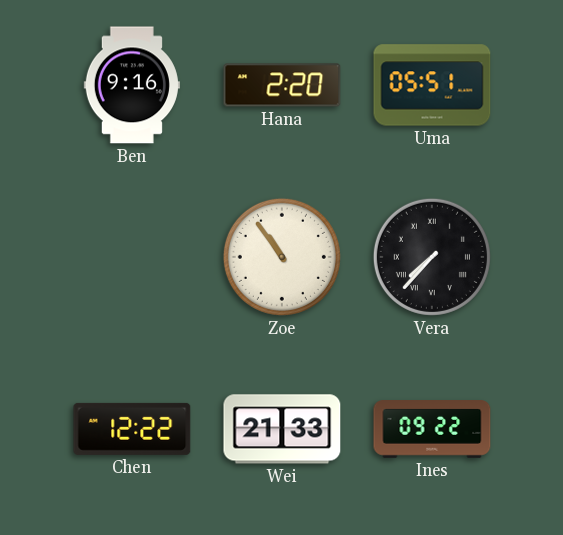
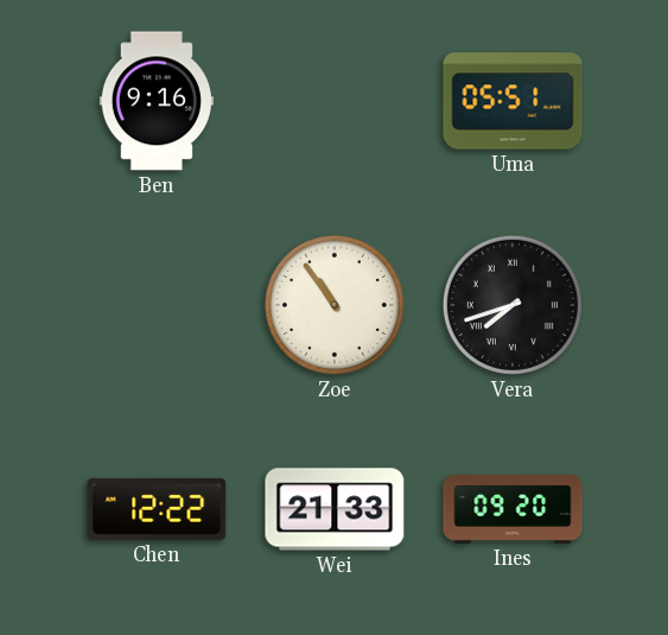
Hana: 2:20 -> none
Vera: 7:37 -> 7:42
Ines: 09:22 -> 09:20
